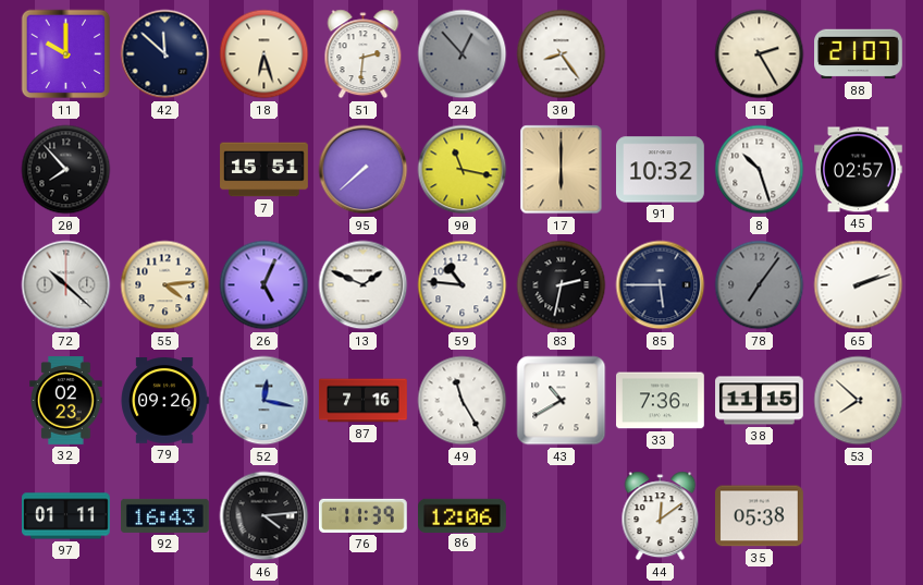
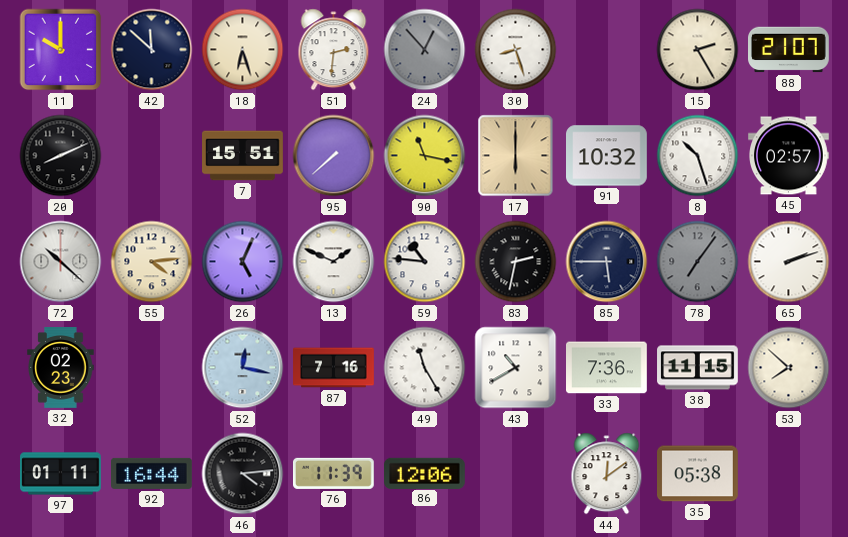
30: 8:24 -> 8:27
20: 7:53 -> 8:11
79: 09:26 -> none
92: 16:43 -> 16:44
